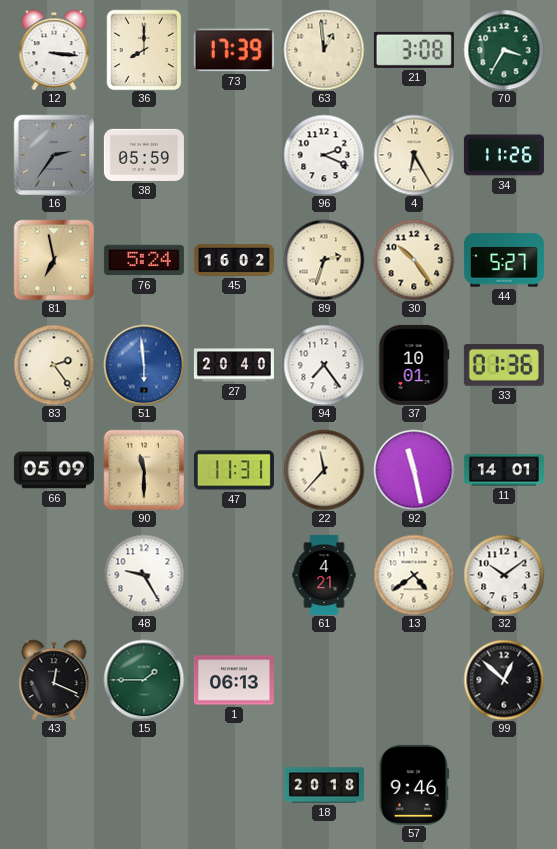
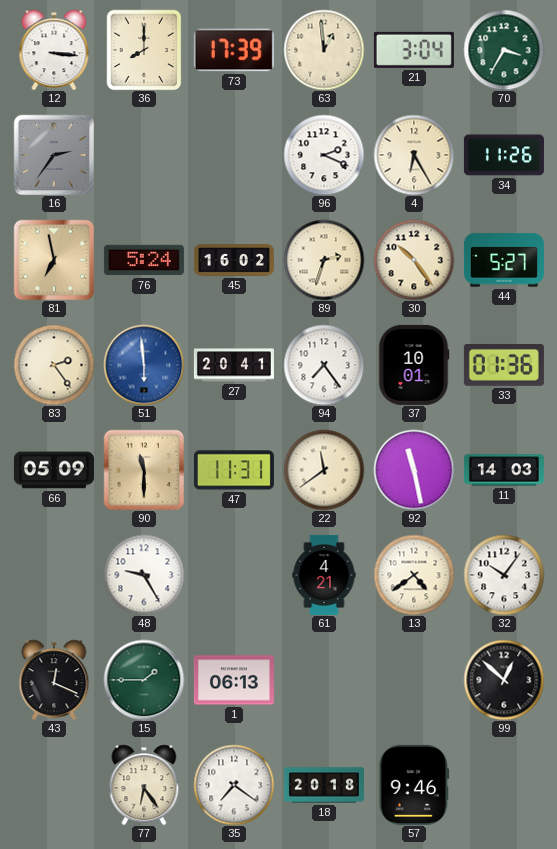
21: 3:08 -> 3:04
38: 05:59 -> none
27: 20:40 -> 20:41
22: 11:37 -> 11:39
11: 14:01 -> 14:03
32: 10:09 -> 10:06
77: none -> 6:24
35: none -> 7:21
